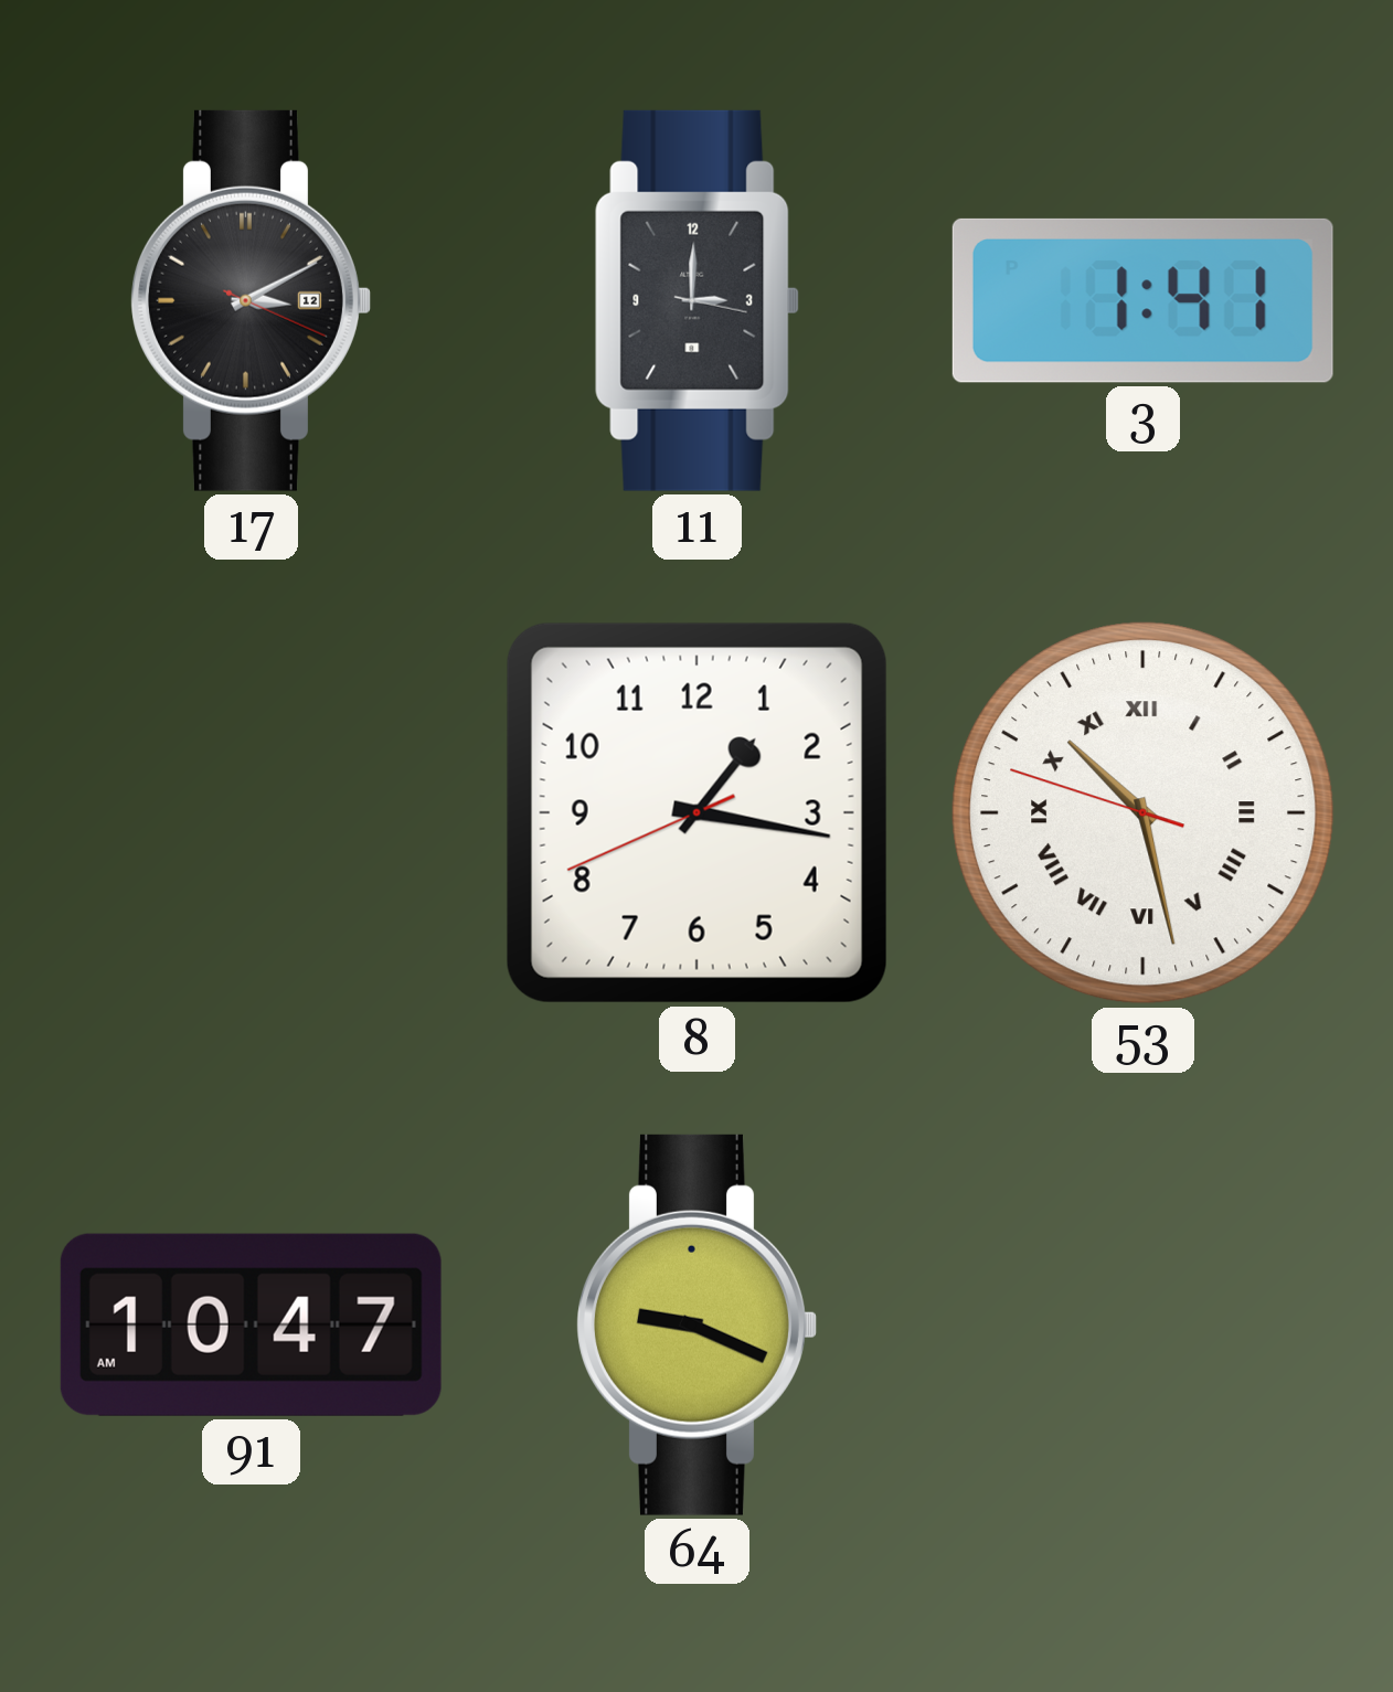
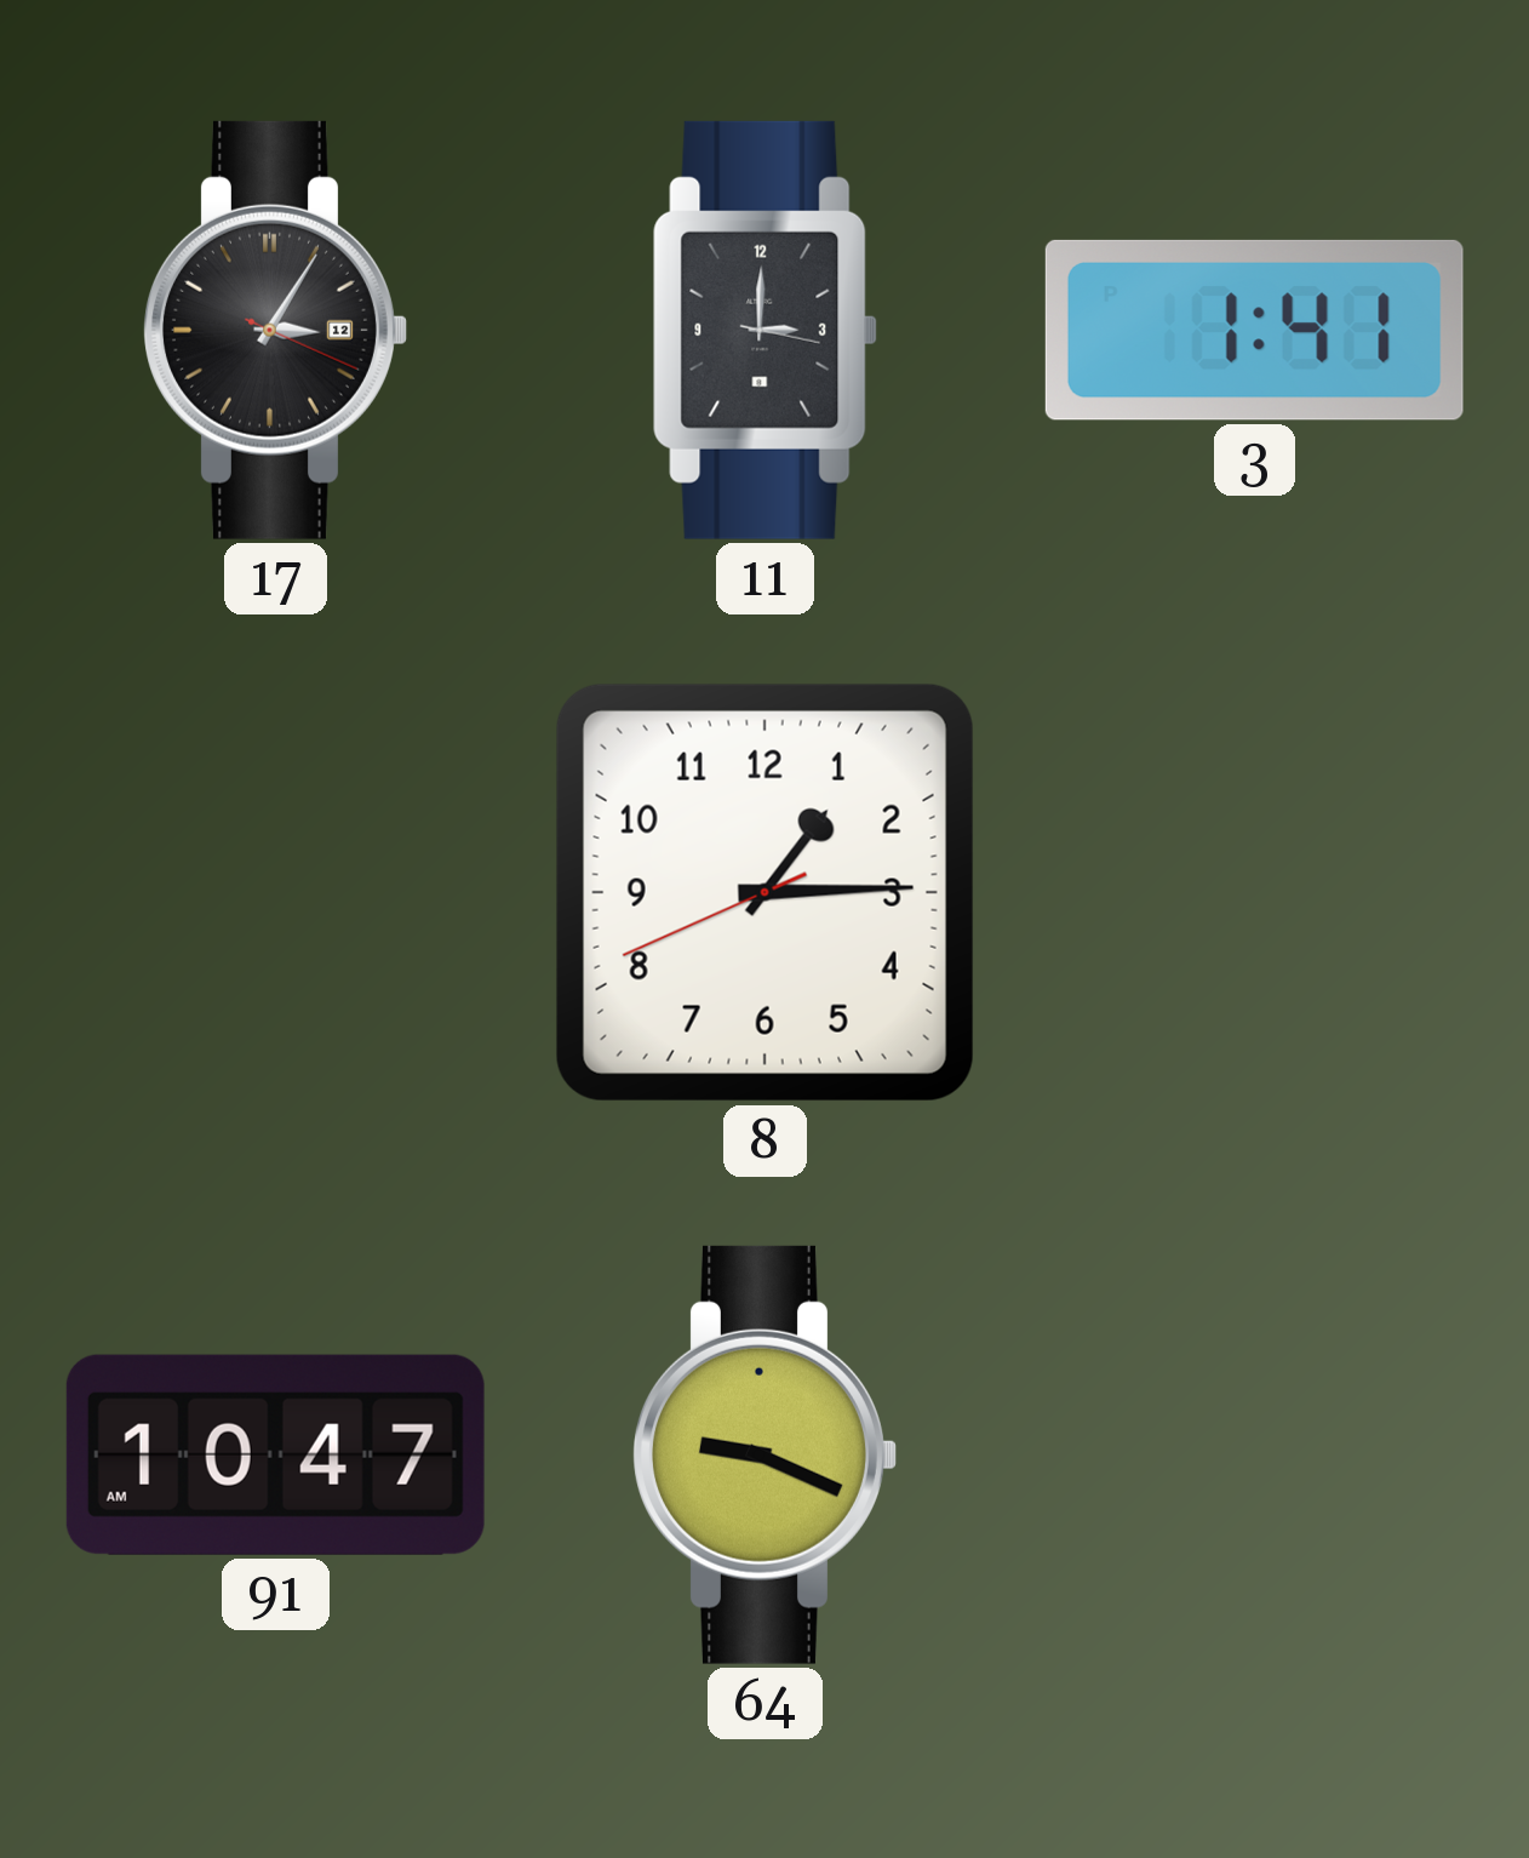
17: 3:10 -> 3:05
8: 1:16 -> 1:14
53: 10:27 -> none
